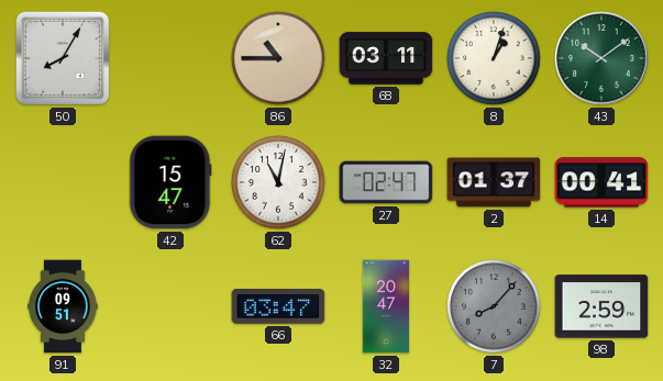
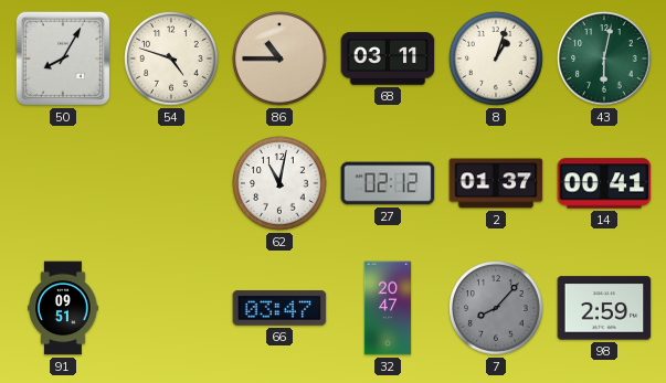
54: none -> 4:48
43: 10:09 -> 6:02
42: 15:47 -> none
27: 02:47 -> 02:12
